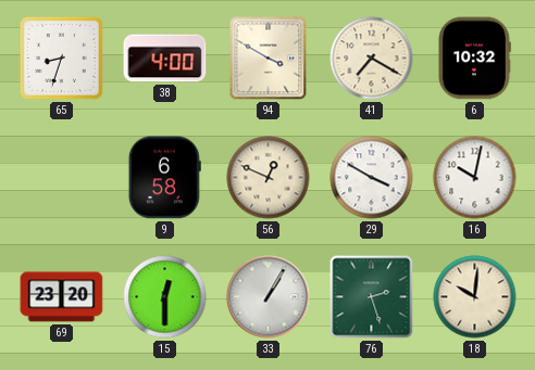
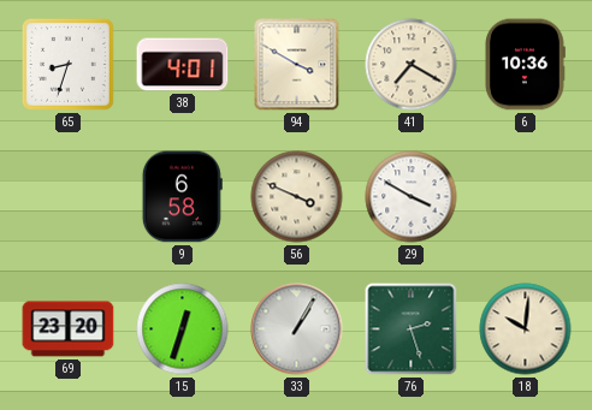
38: 4:00 -> 4:01
6: 10:32 -> 10:36
56: 12:49 -> 3:49
16: 10:02 -> none
15: 12:30 -> 12:33
